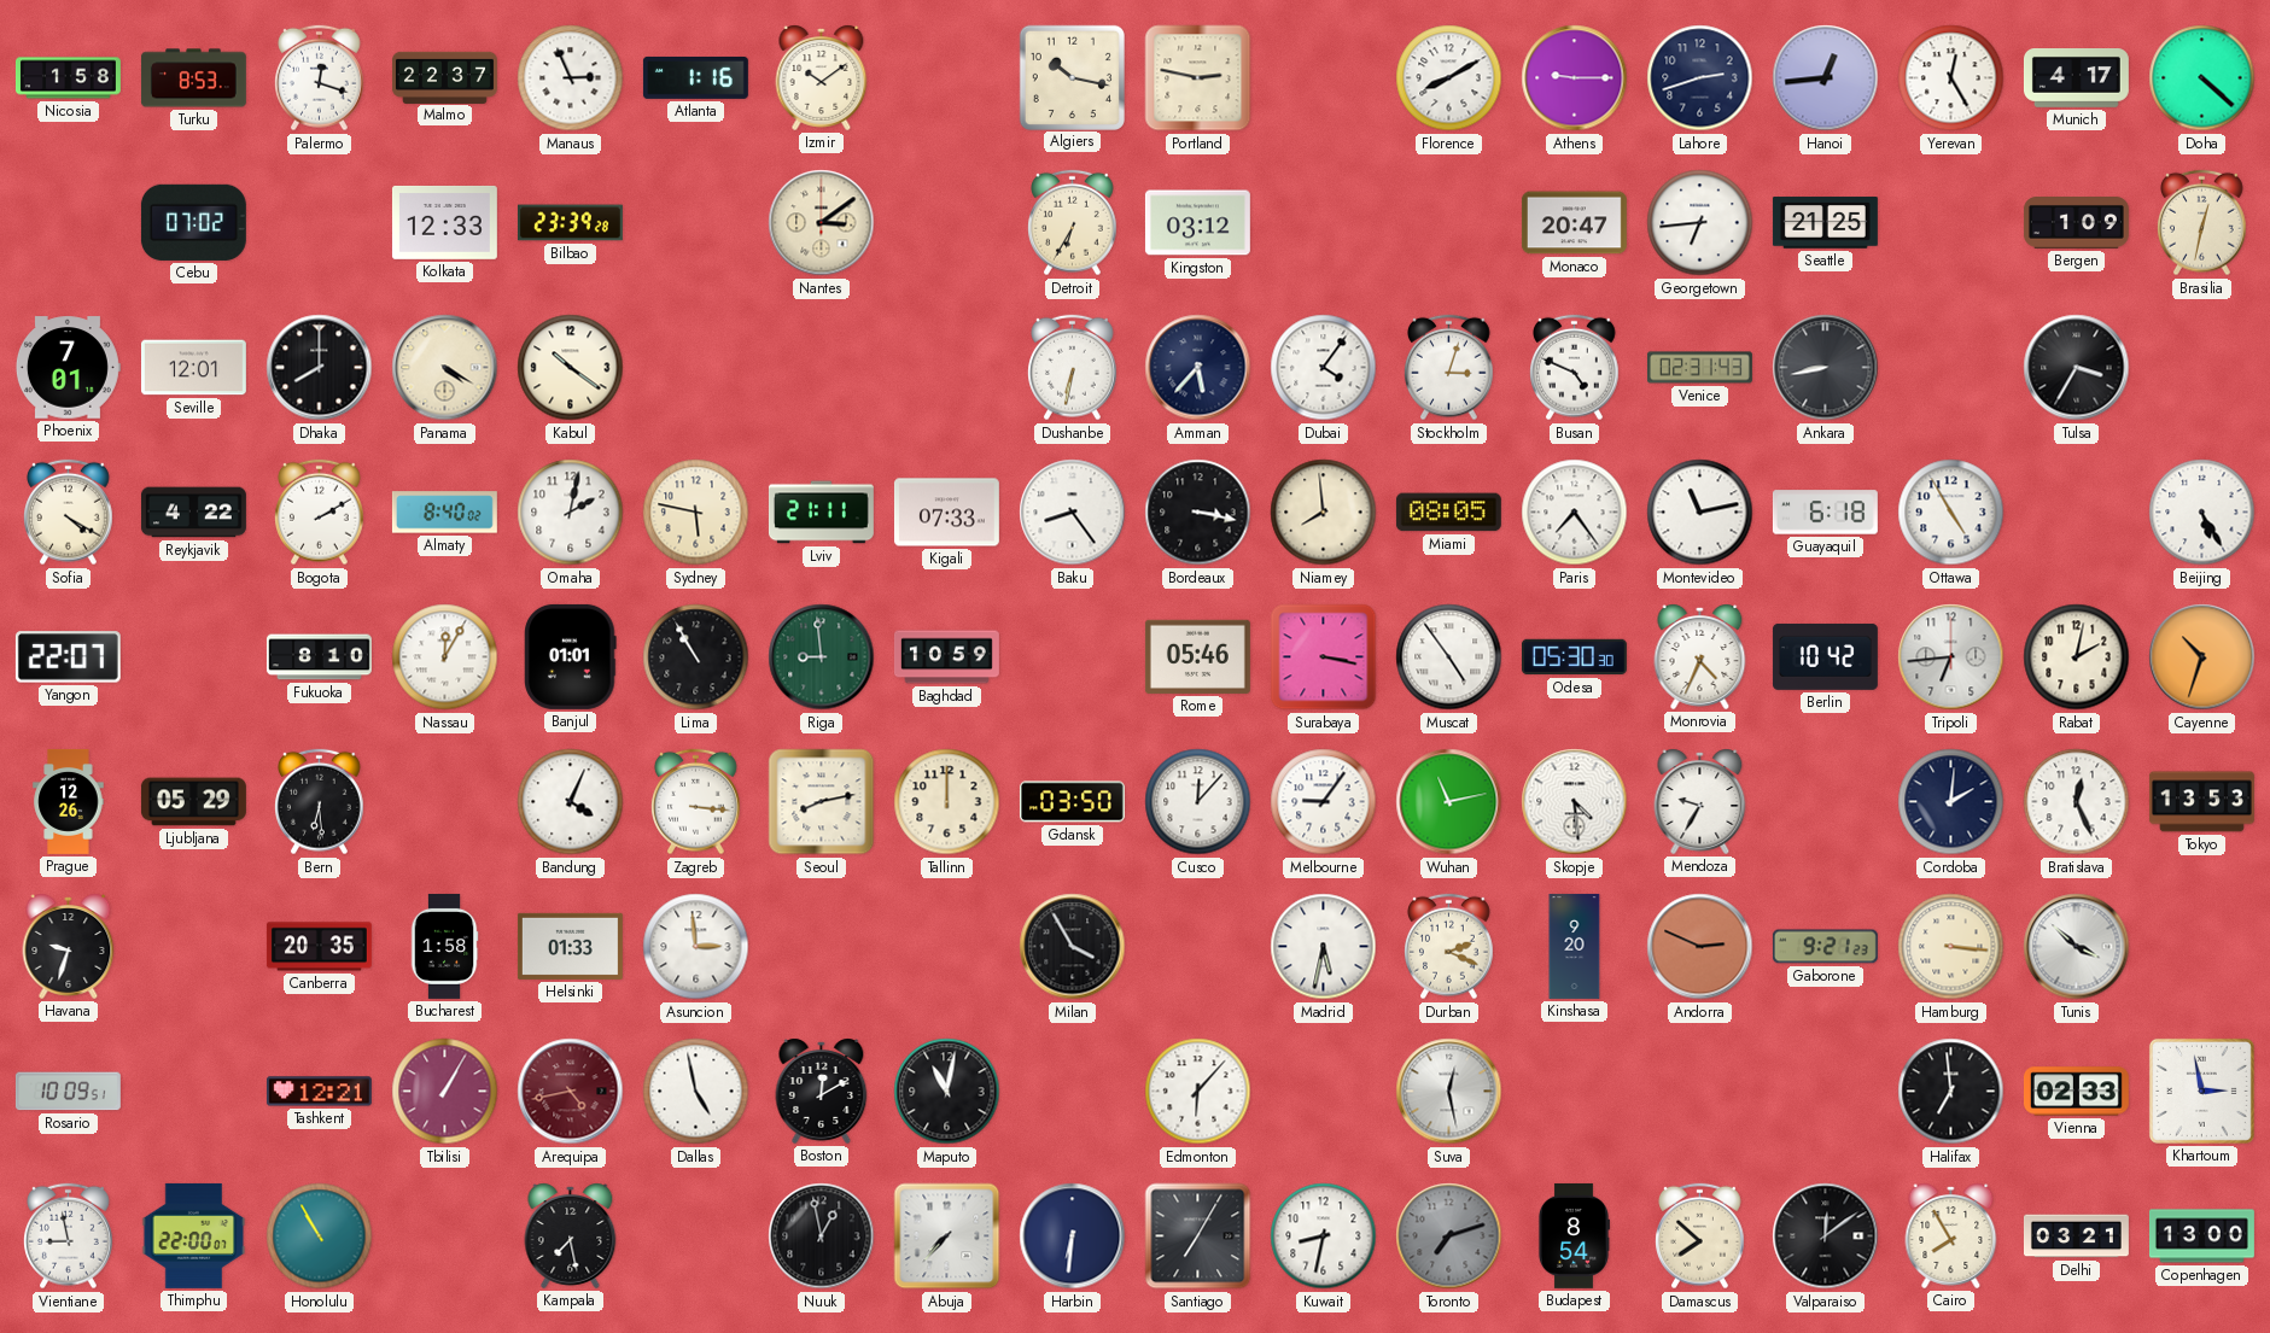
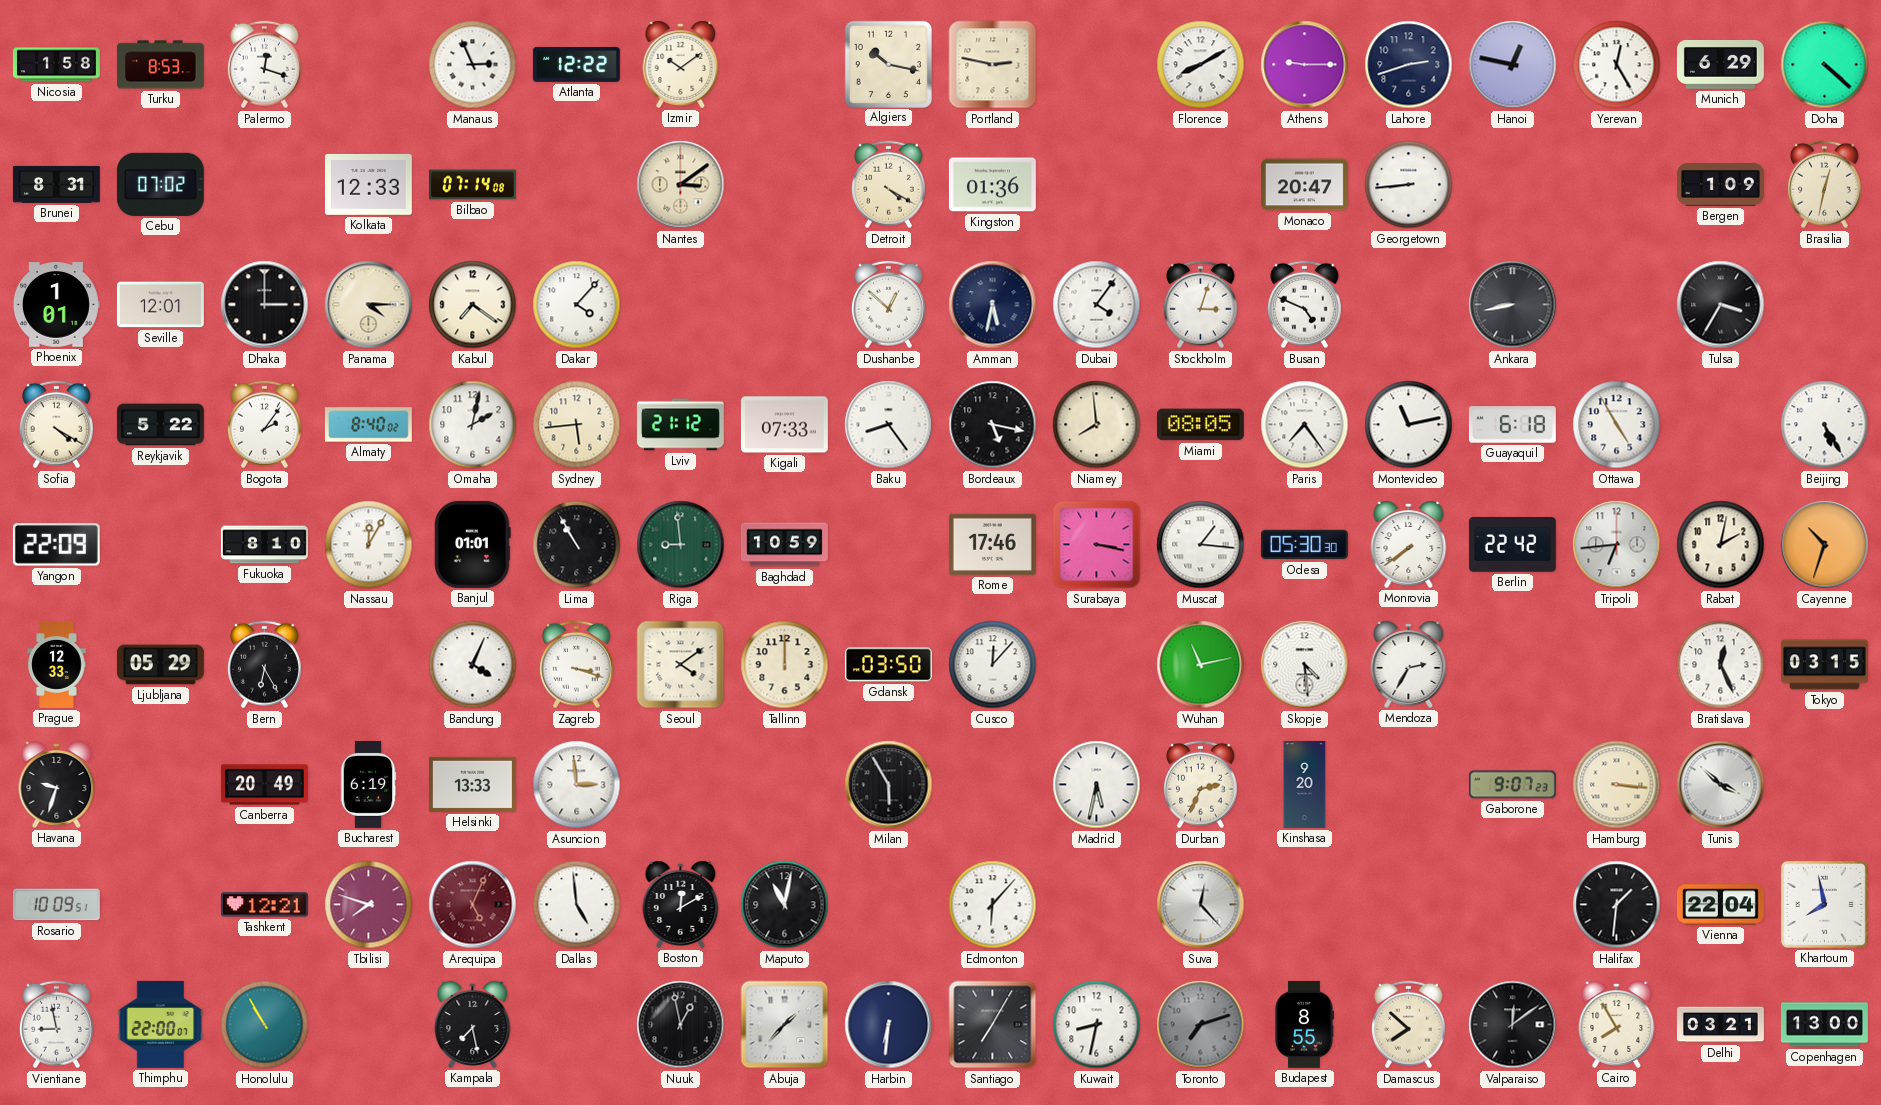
Malmo: 22:37 -> none
Atlanta: 1:16 -> 12:22
Hanoi: 12:44 -> 12:47
Munich: 4:17 -> 6:29
Brunei: none -> 8:31
Bilbao: 23:39 -> 07:14
Detroit: 6:35 -> 4:20
Kingston: 03:12 -> 01:36
Georgetown: 6:44 -> 8:44
Seattle: 21:25 -> none
Phoenix: 7:01 -> 1:01
Dhaka: 8:00 -> 3:00
Panama: 4:20 -> 4:15
Kabul: 10:21 -> 7:21
Dakar: none -> 4:07
Dushanbe: 6:32 -> 12:52
Amman: 5:37 -> 5:32
Venice: 02:31 -> none
Reykjavik: 4:22 -> 5:22
Bogota: 2:10 -> 2:06
Sydney: 5:47 -> 5:44
Lviv: 21:11 -> 21:12
Bordeaux: 3:17 -> 5:17
Yangon: 22:07 -> 22:09
Rome: 05:46 -> 17:46
Muscat: 4:54 -> 1:16
Monrovia: 4:34 -> 7:39
Berlin: 10:42 -> 22:42
Prague: 12:26 -> 12:33
Bern: 6:29 -> 6:25
Zagreb: 3:16 -> 3:18
Seoul: 8:13 -> 4:09
Melbourne: 9:06 -> none
Mendoza: 9:35 -> 2:35
Cordoba: 2:01 -> none
Tokyo: 13:53 -> 03:15
Canberra: 20:35 -> 20:49
Bucharest: 1:58 -> 6:19
Helsinki: 01:33 -> 13:33
Milan: 3:55 -> 5:55
Durban: 2:19 -> 2:34
Andorra: 2:49 -> none
Gaborone: 9:21 -> 9:07
Tbilisi: 1:05 -> 7:48
Arequipa: 4:43 -> 5:04
Dallas: 4:58 -> 4:59
Suva: 12:28 -> 12:23
Halifax: 6:59 -> 1:31
Vienna: 02:33 -> 22:04
Khartoum: 2:58 -> 7:58
Abuja: 7:37 -> 1:37
Budapest: 8:54 -> 8:55
